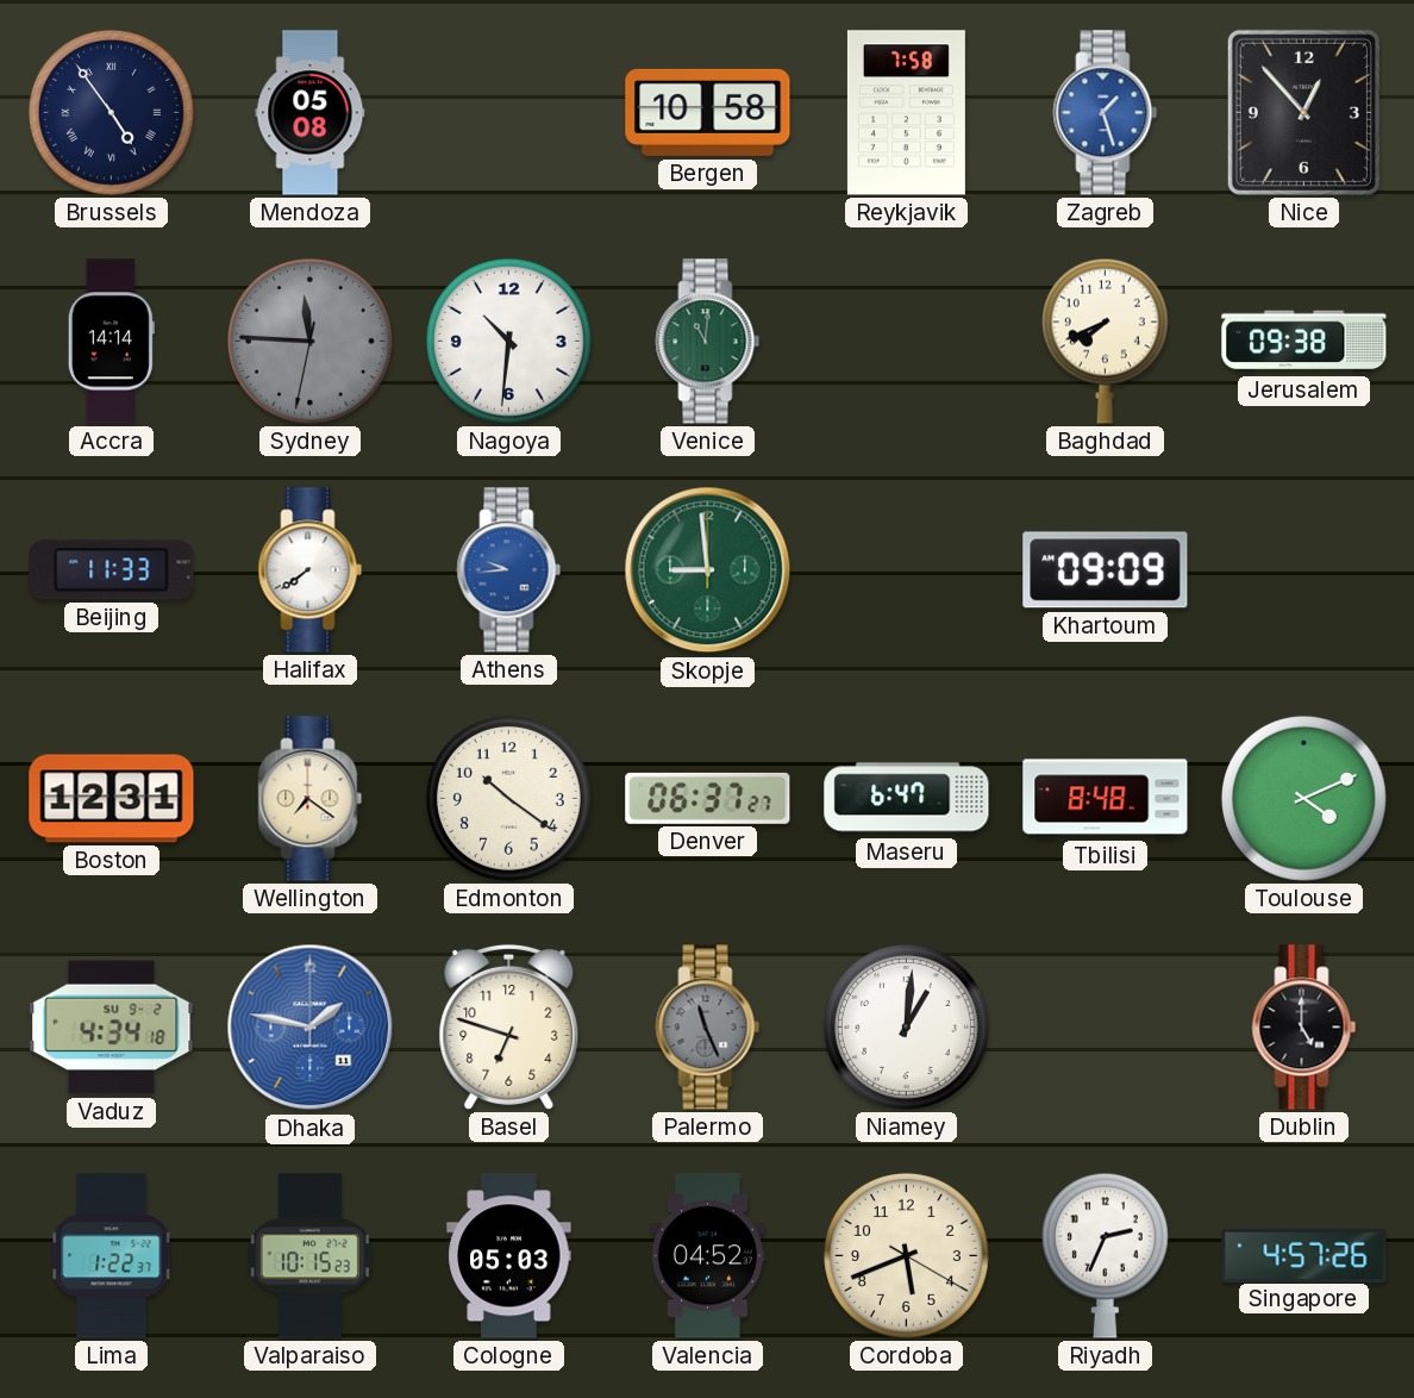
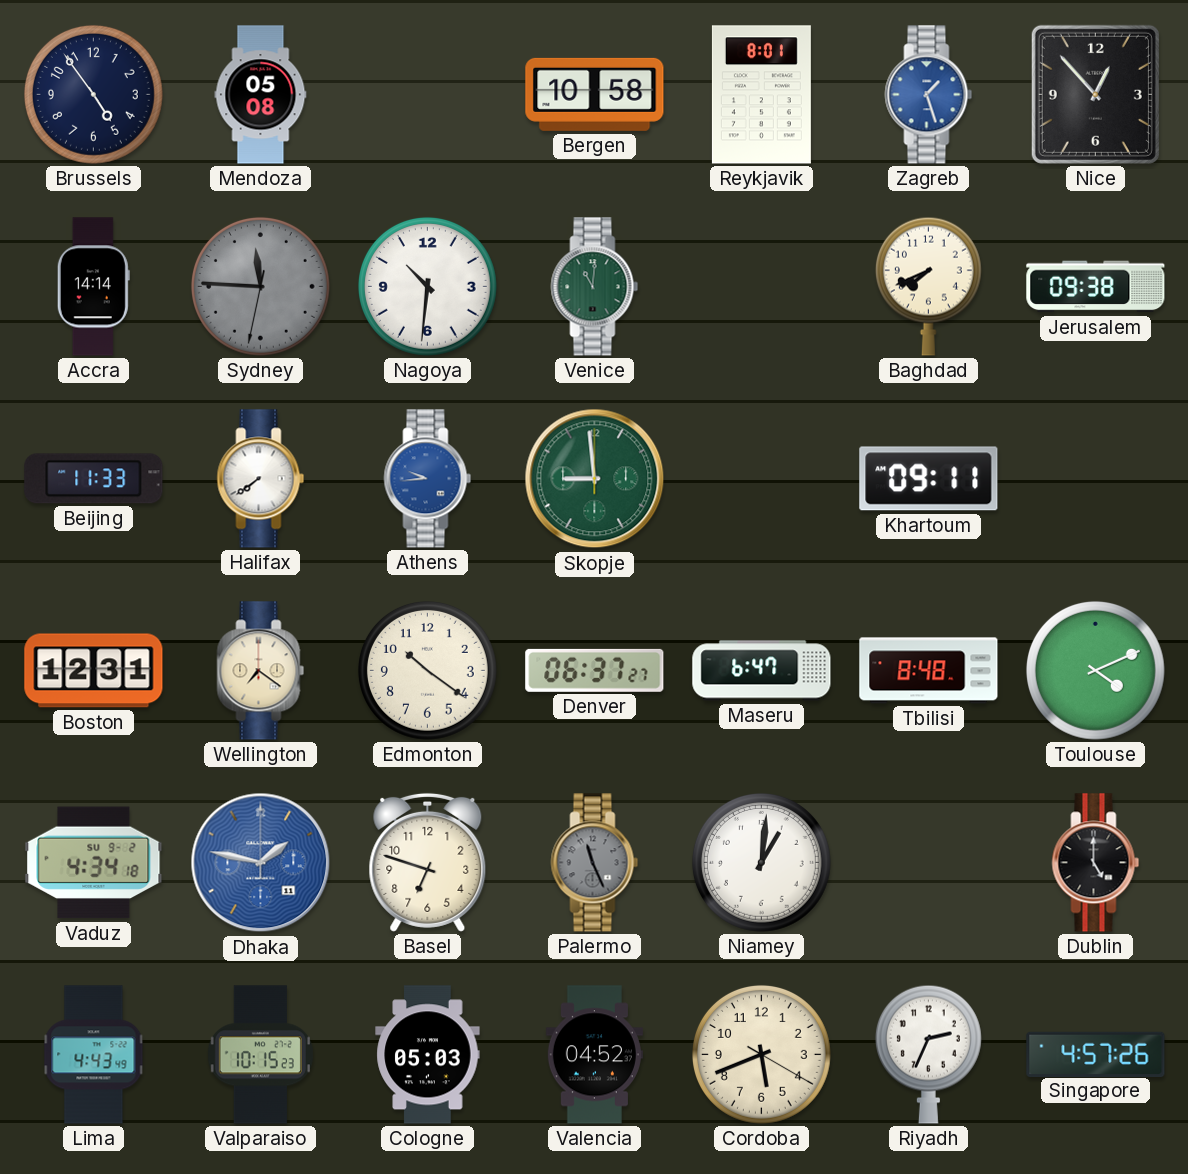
Brussels numerals: Roman -> Arabic
Reykjavik: 7:58 -> 8:01
Khartoum: 09:09 -> 09:11
Lima: 1:22 -> 4:43
